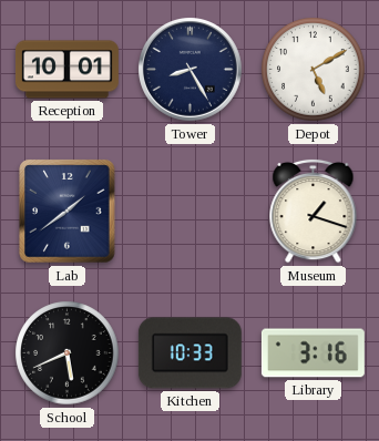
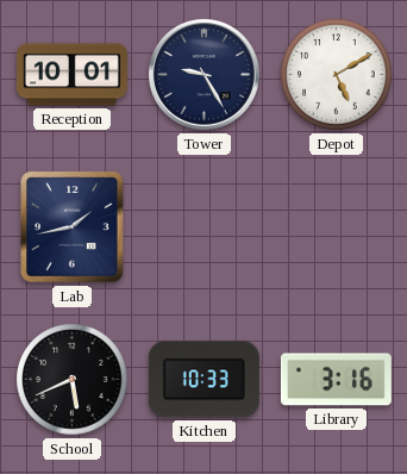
Tower: 8:25 -> 9:25
Lab: 1:39 -> 1:43
Museum: 1:18 -> none
